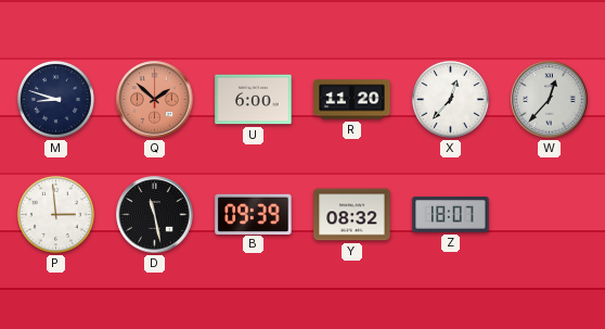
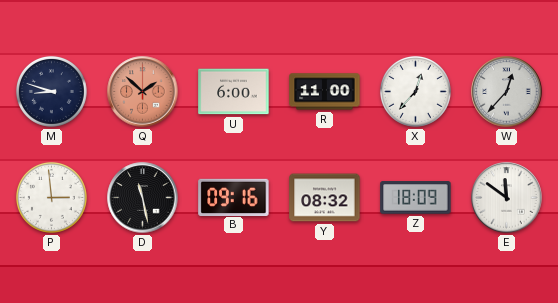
R: 11:20 -> 11:00
B: 09:39 -> 09:16
Z: 18:07 -> 18:09
E: none -> 11:51
